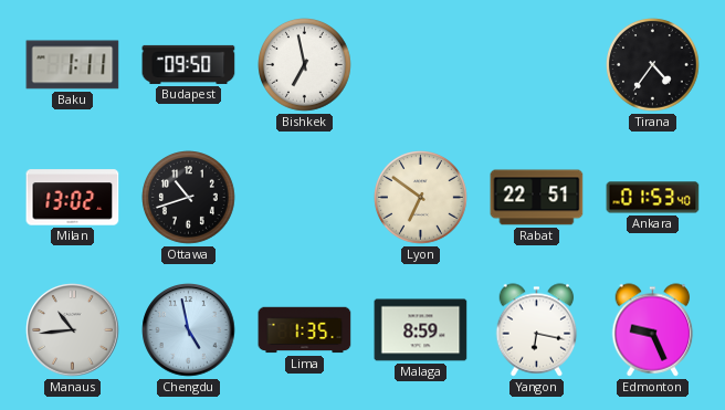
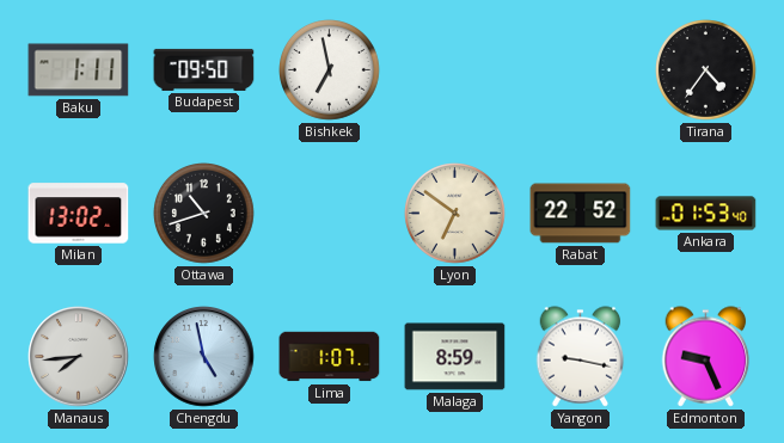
Rabat: 22:51 -> 22:52
Manaus: 10:44 -> 7:44
Lima: 1:35 -> 1:07
Yangon: 6:17 -> 9:17
